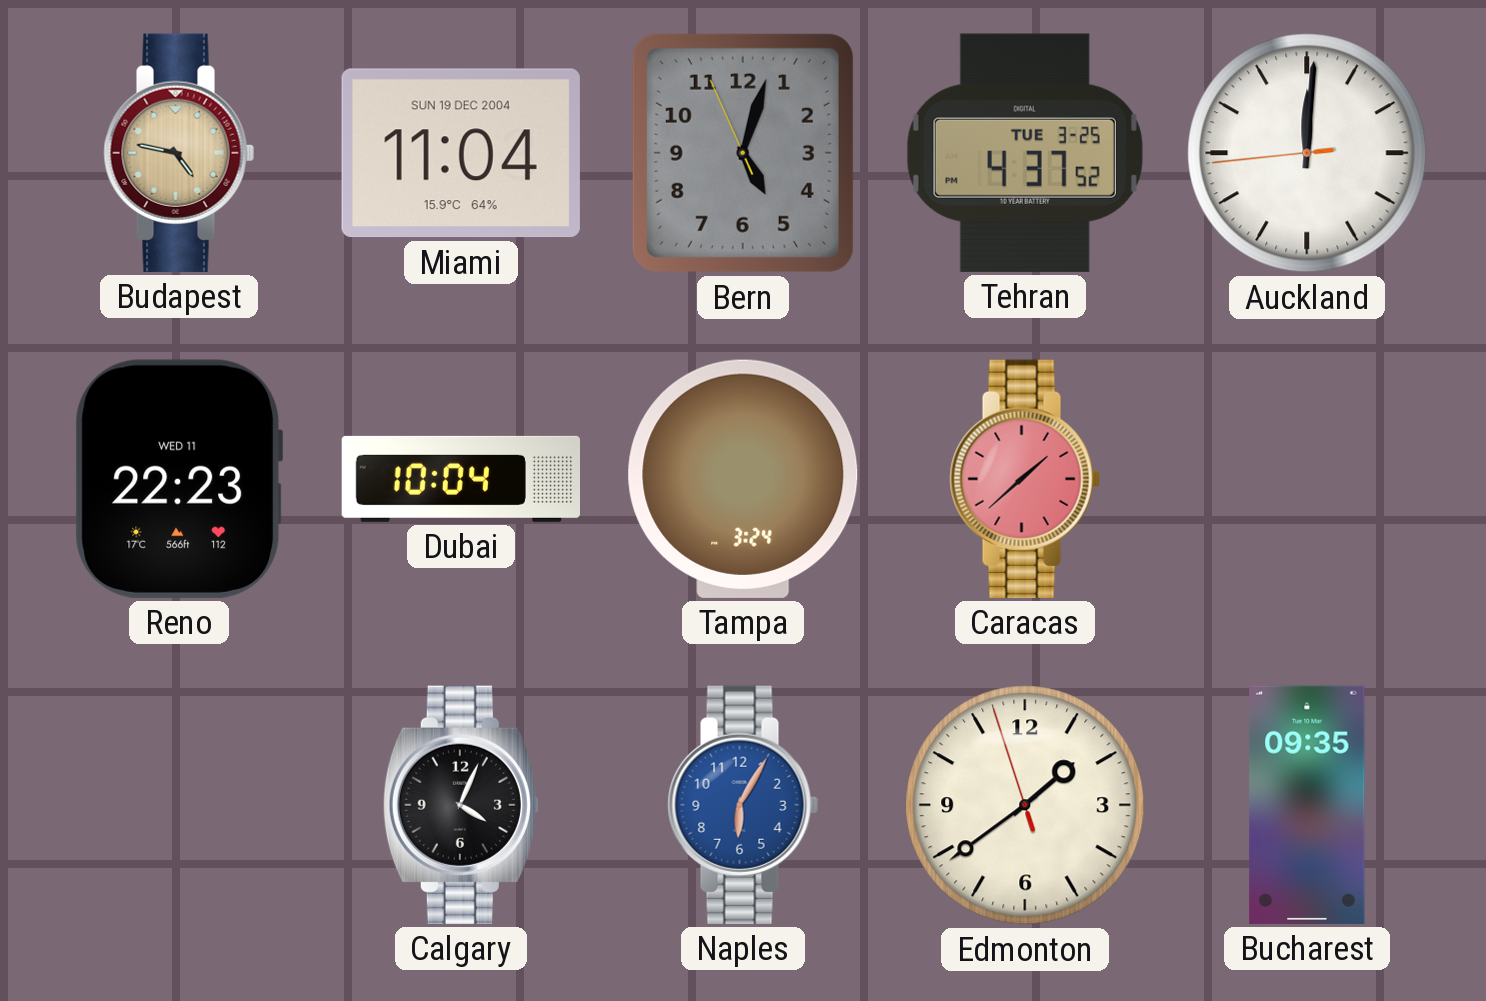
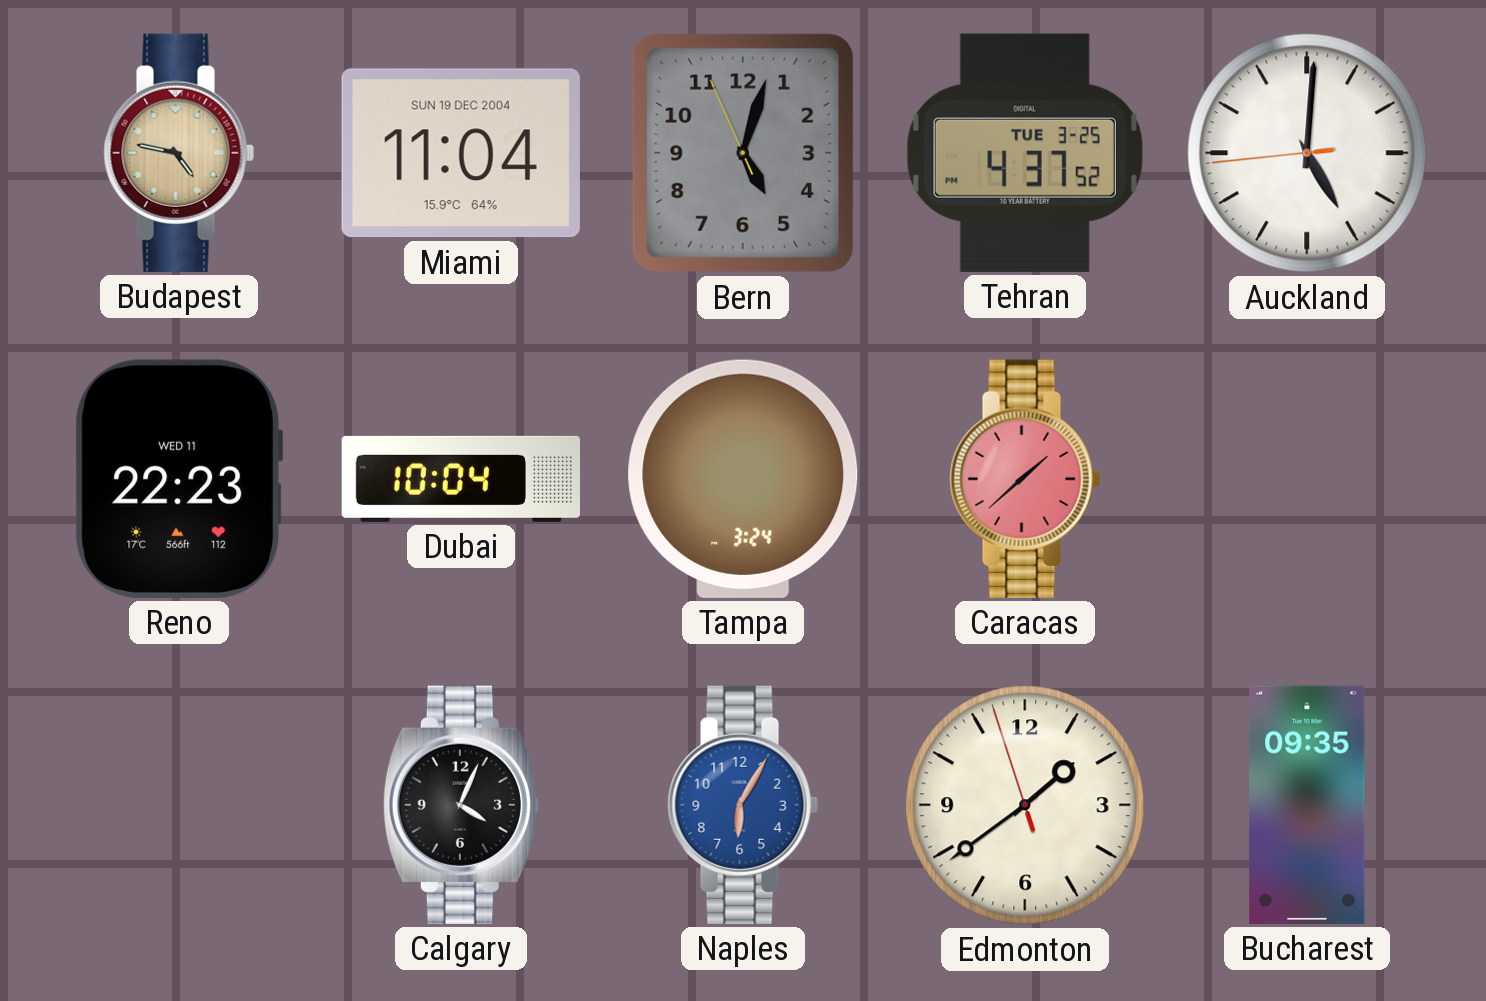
Auckland: 12:00 -> 5:00
